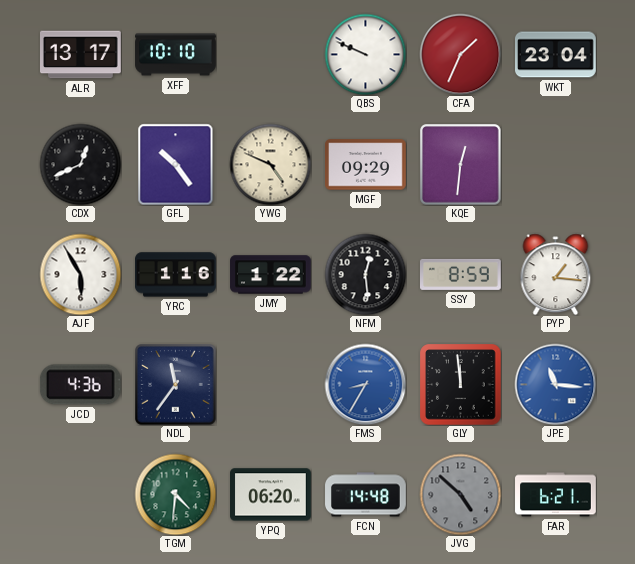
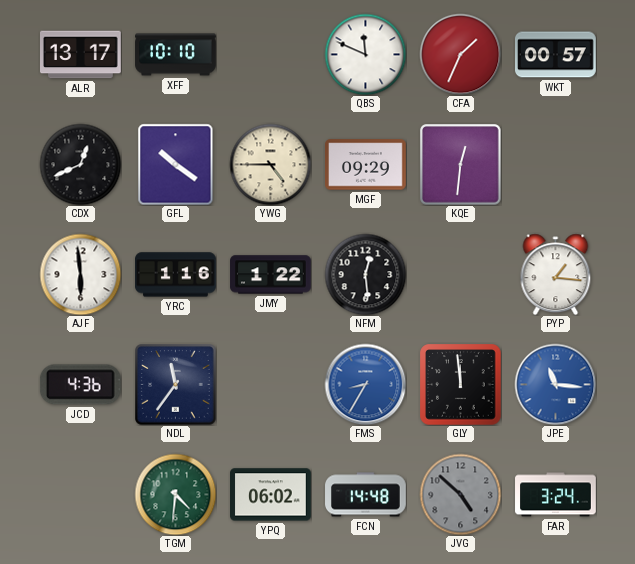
QBS: 9:49 -> 11:49
WKT: 23:04 -> 00:57
GFL: 10:24 -> 10:21
YWG: 4:49 -> 4:45
AJF: 5:55 -> 5:59
SSY: 8:59 -> none
YPQ: 06:20 -> 06:02
FAR: 6:21 -> 3:24
